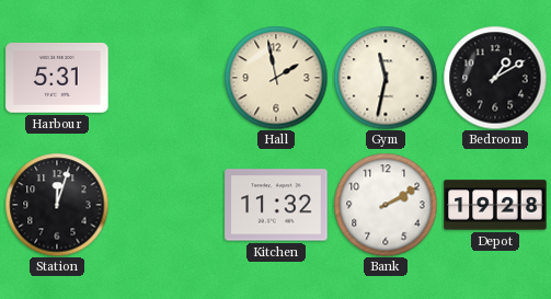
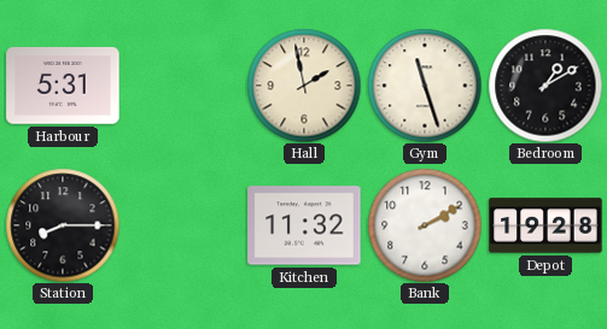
Gym: 11:32 -> 11:27
Station: 12:03 -> 8:15
